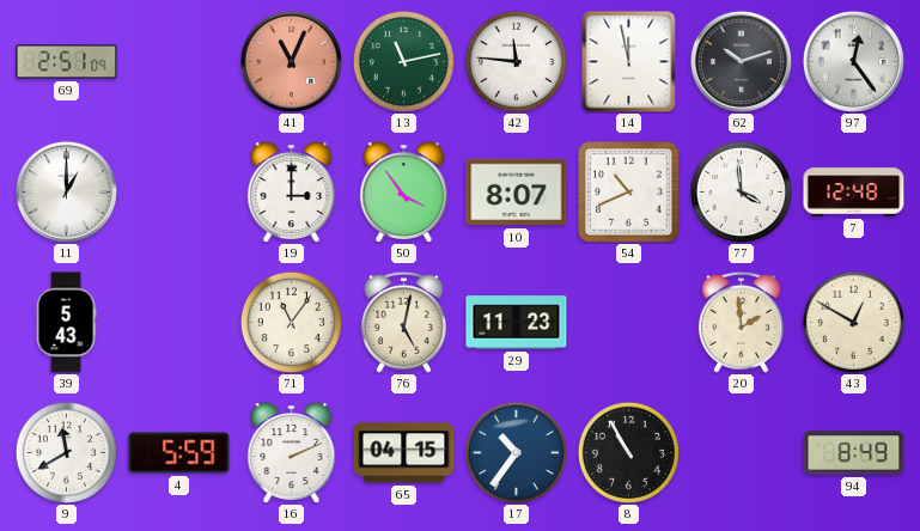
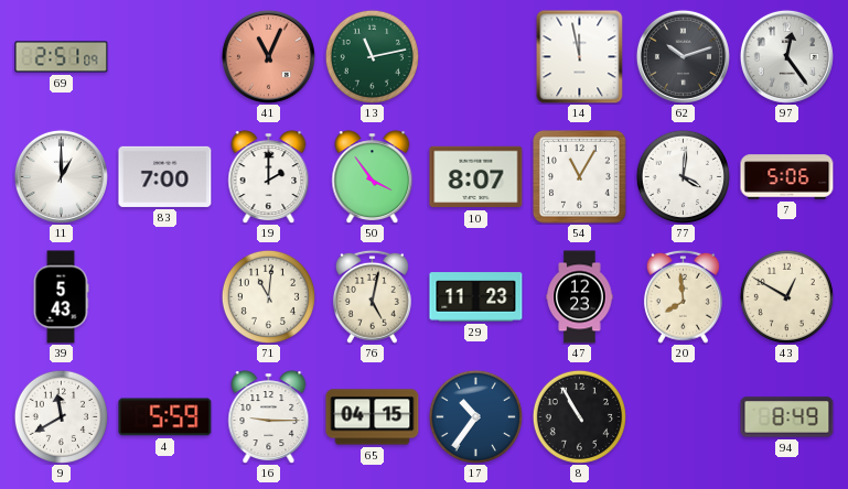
42: 11:46 -> none
83: none -> 7:00
19: 3:00 -> 2:00
54: 10:41 -> 11:05
77: 3:59 -> 4:01
7: 12:48 -> 5:06
71: 11:06 -> 11:01
47: none -> 12:23
20: 1:59 -> 7:59
16: 2:11 -> 9:15
